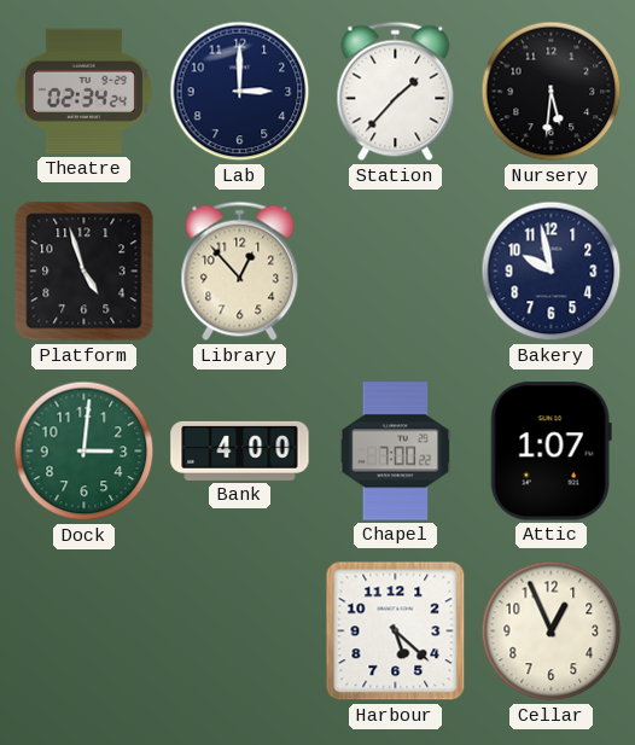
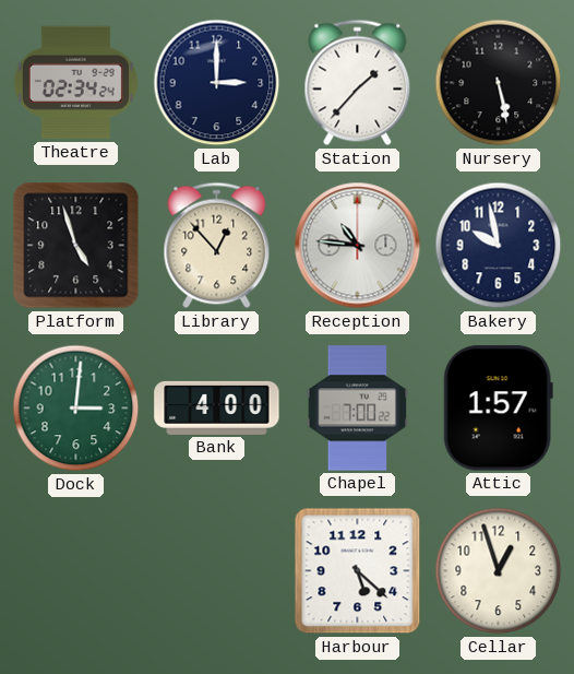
Nursery: 5:31 -> 5:28
Reception: none -> 10:46
Attic: 1:07 -> 1:57
Cellar: 12:56 -> 12:57
